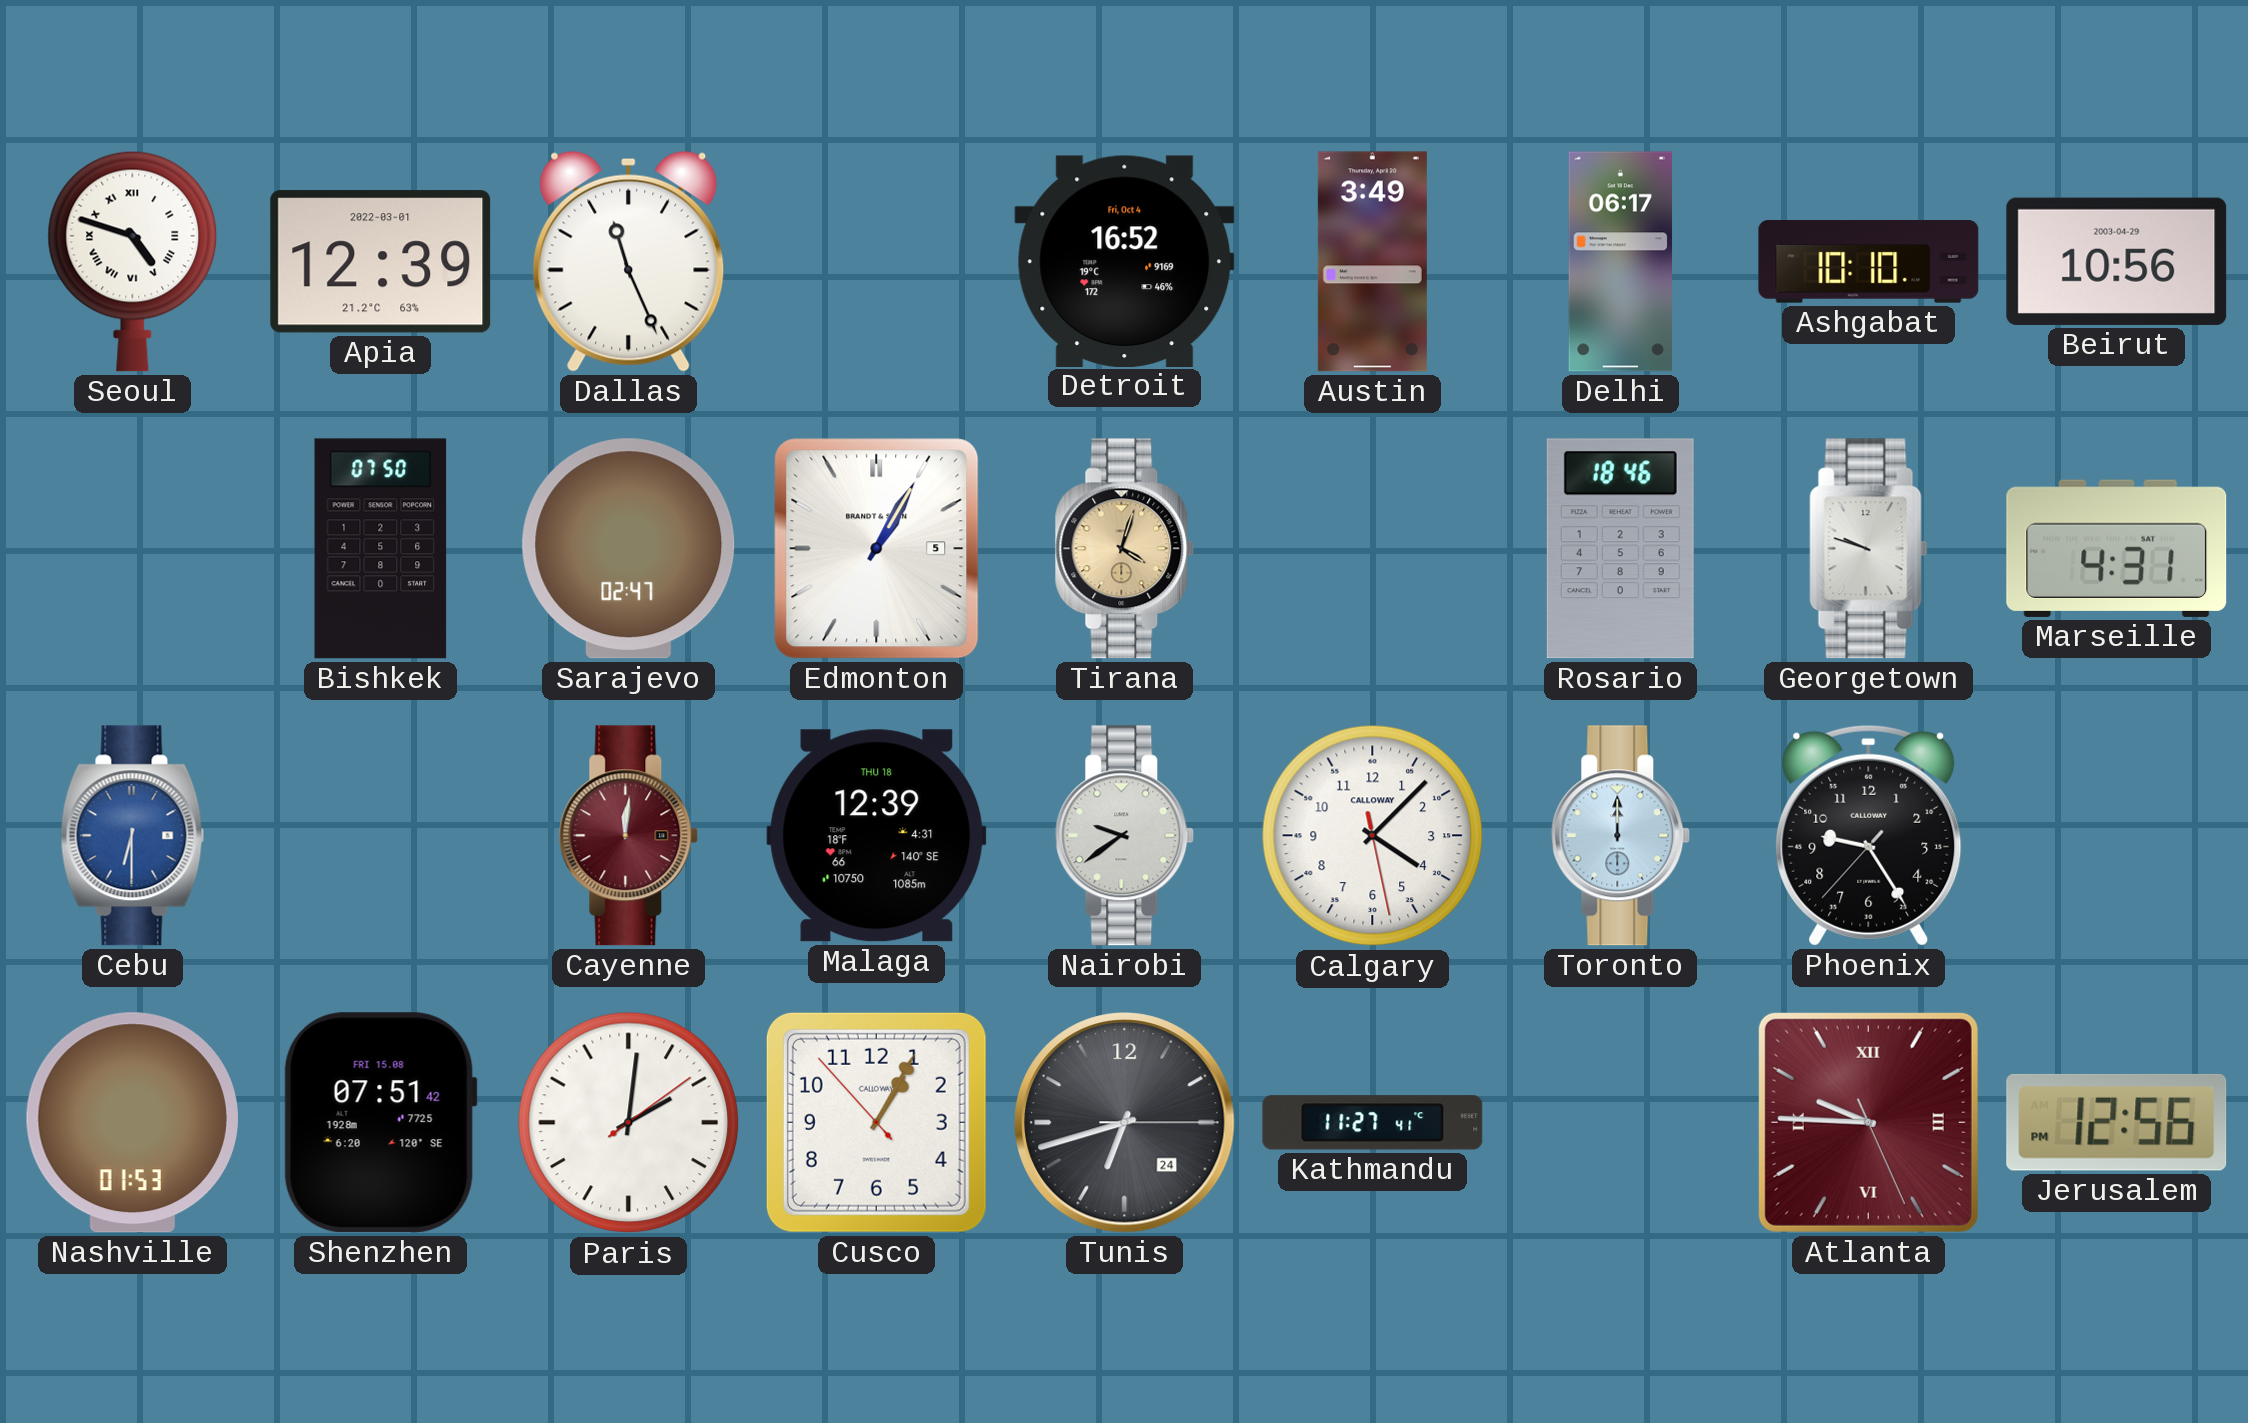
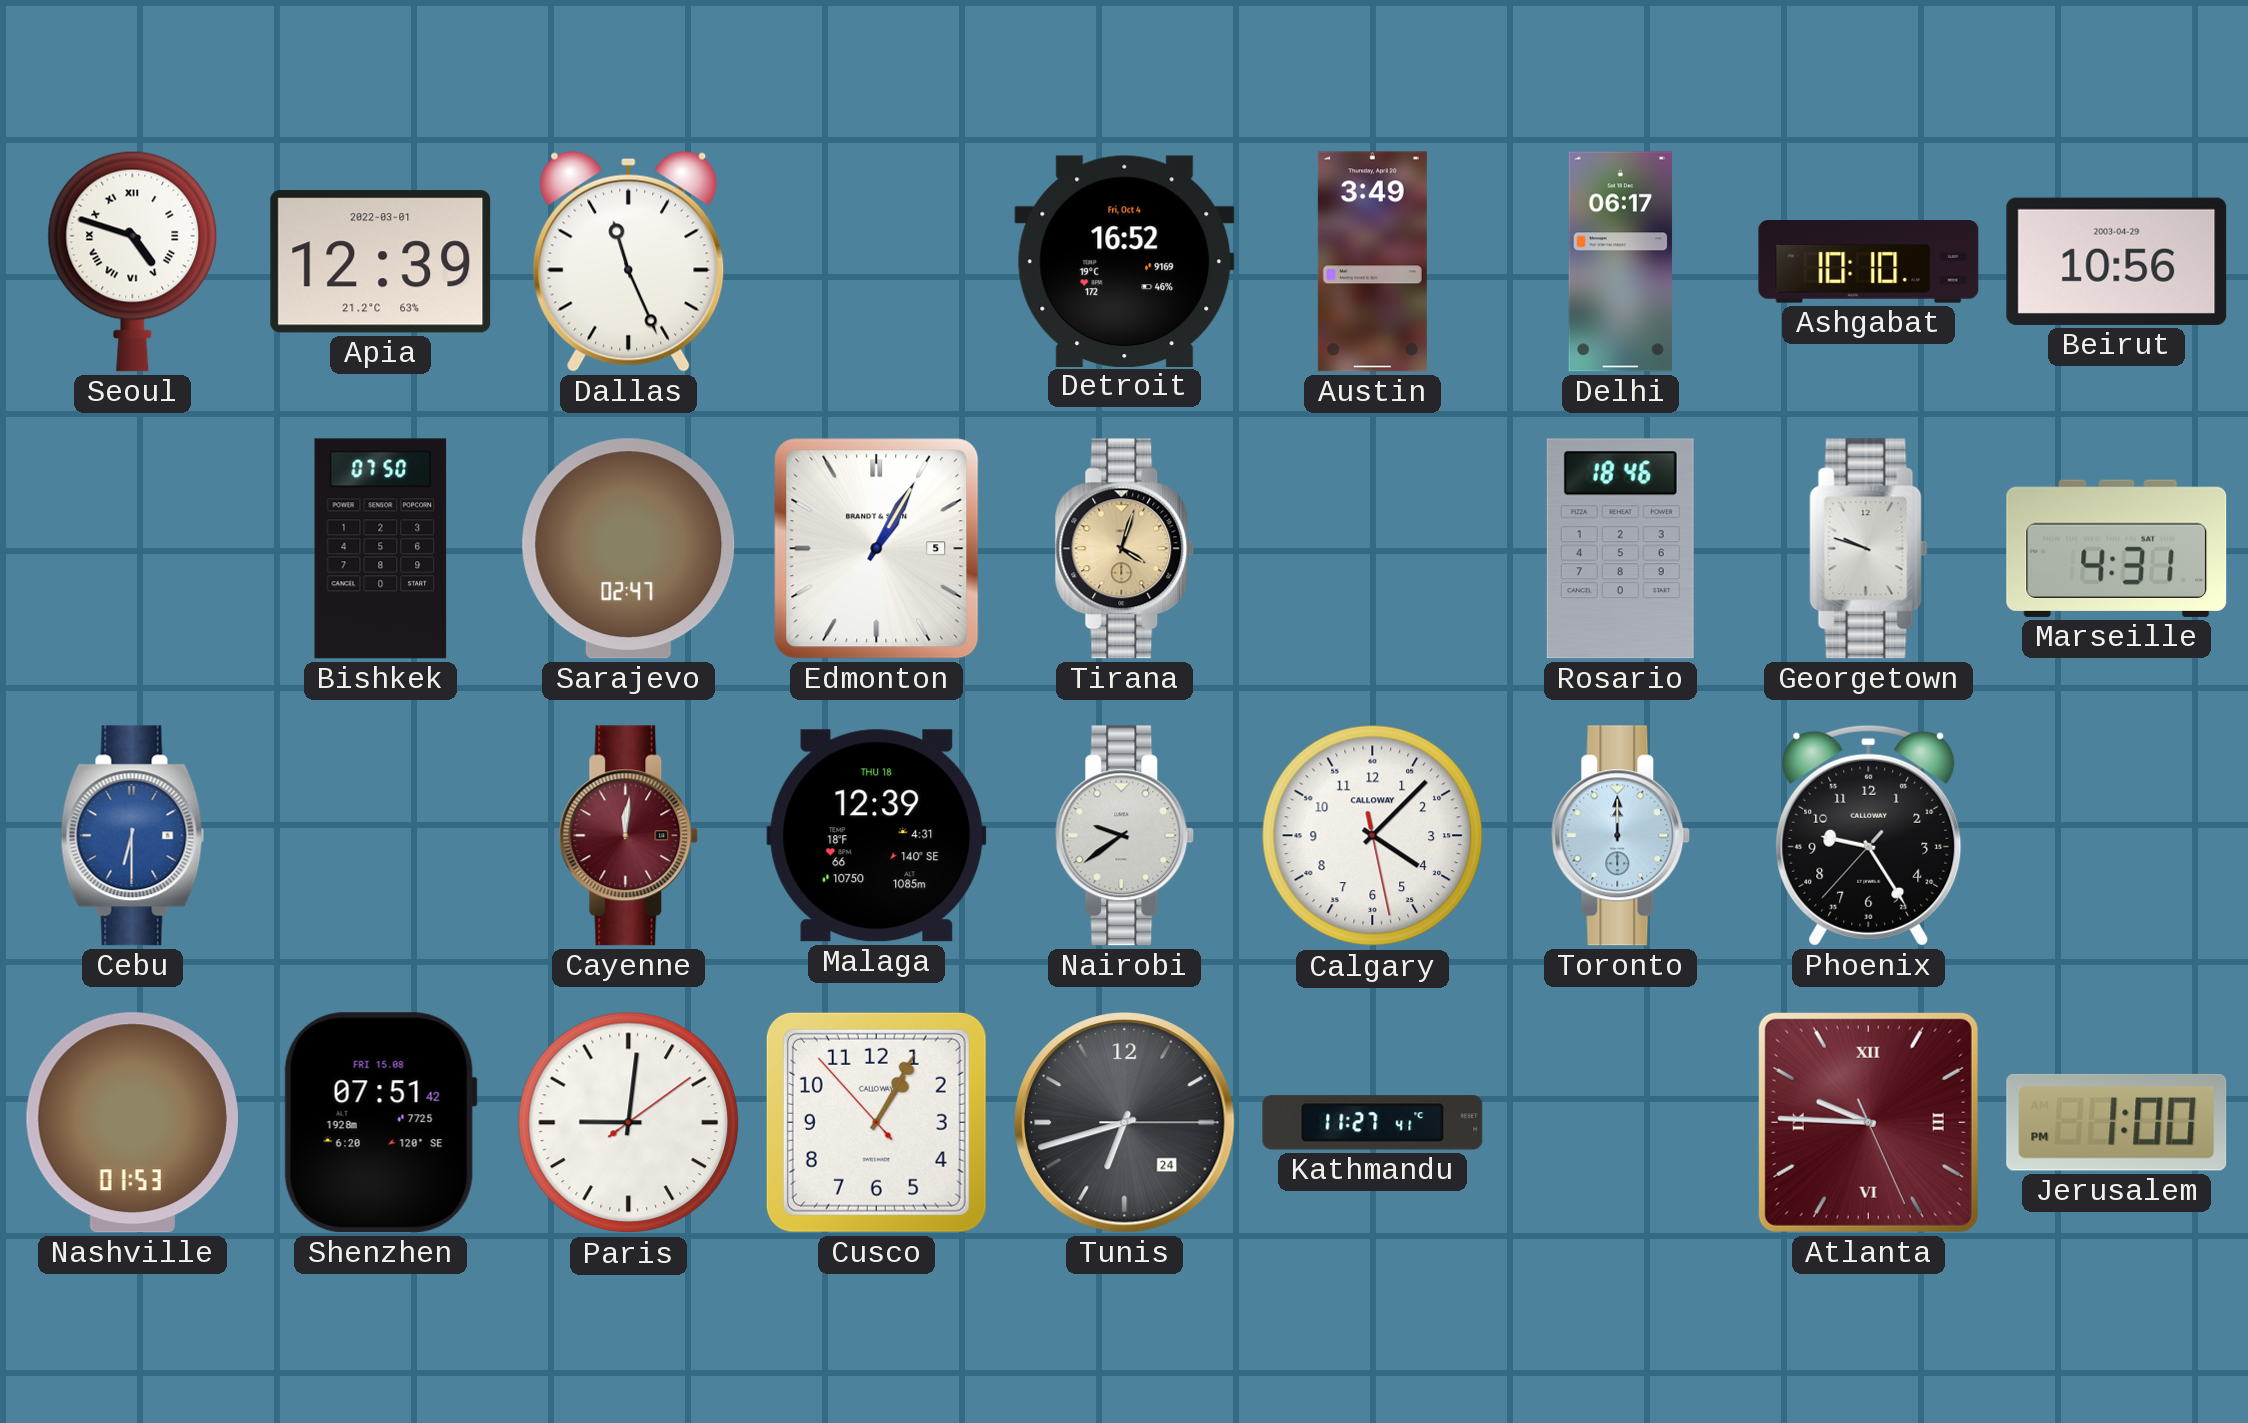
Paris: 2:01 -> 9:01
Jerusalem: 12:56 -> 1:00
